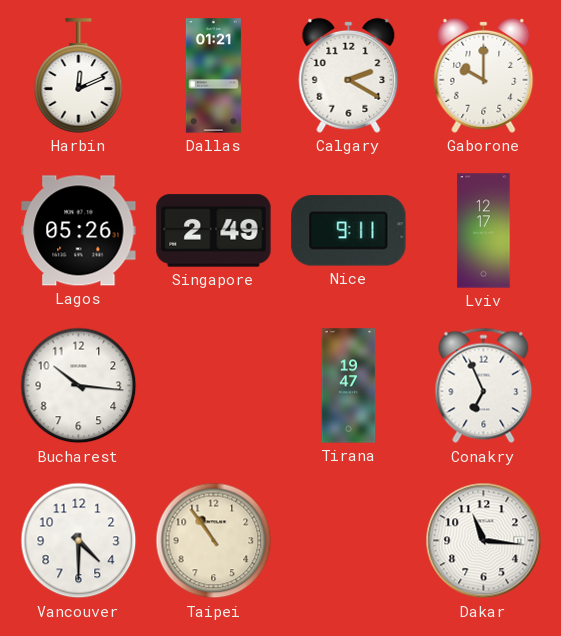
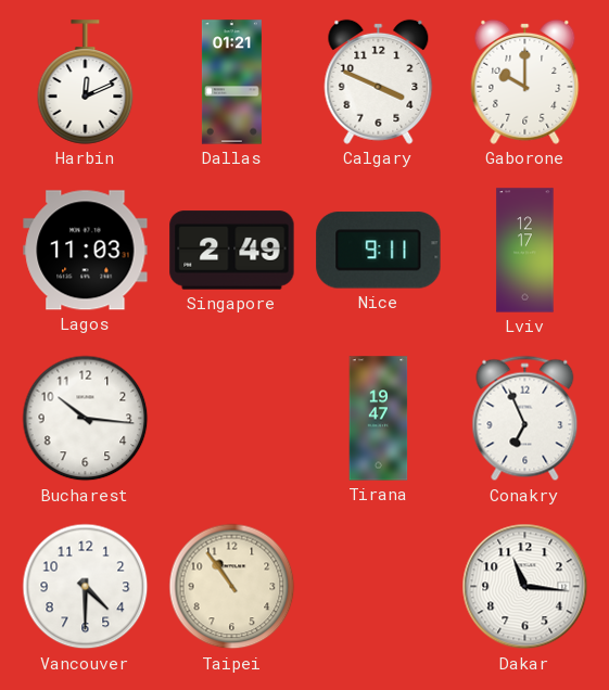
Calgary: 2:20 -> 3:49
Lagos: 05:26 -> 11:03
